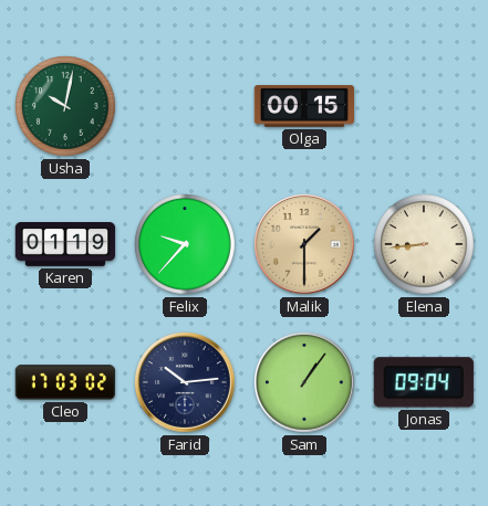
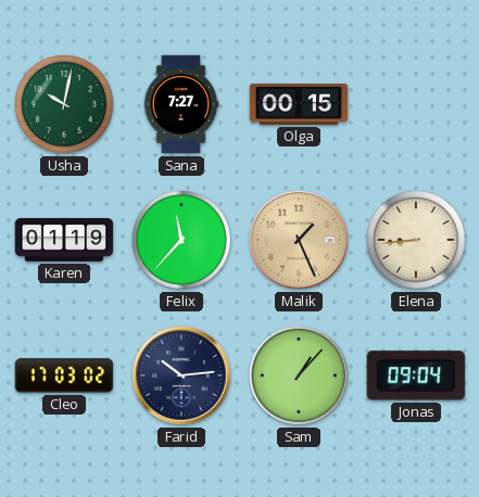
Sana: none -> 7:27
Felix: 9:37 -> 11:37
Malik: 1:30 -> 1:26
Sam: 1:06 -> 1:07
